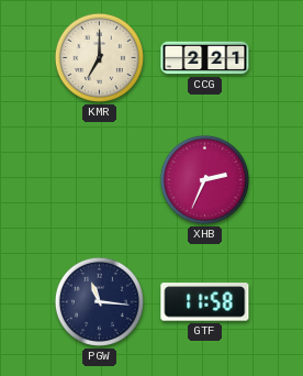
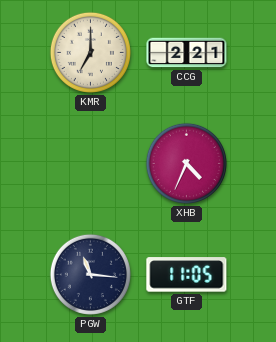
XHB: 2:34 -> 4:34
GTF: 11:58 -> 11:05
